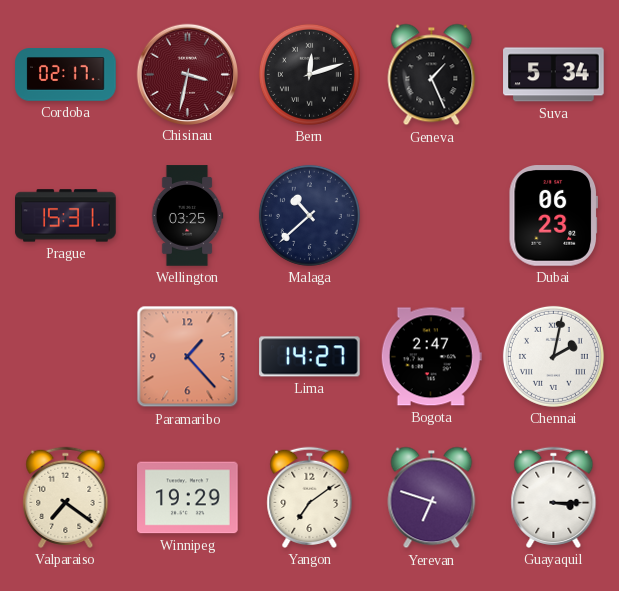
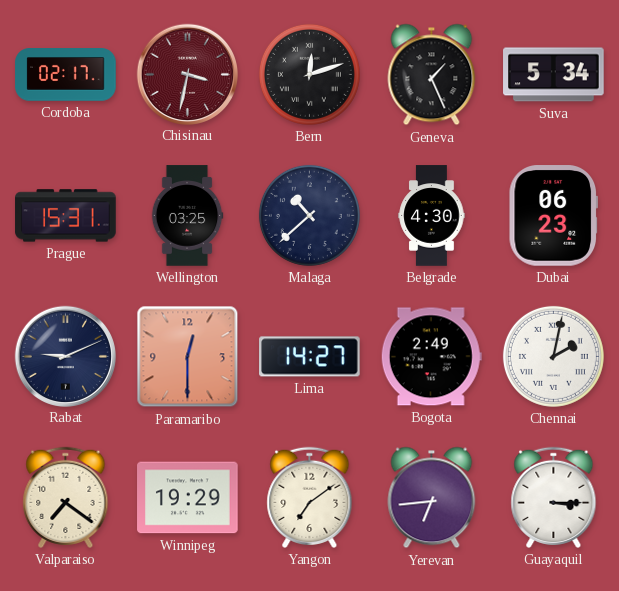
Belgrade: none -> 4:30
Rabat: none -> 9:11
Paramaribo: 1:23 -> 12:30
Bogota: 2:47 -> 2:49
Yerevan: 6:48 -> 6:44
